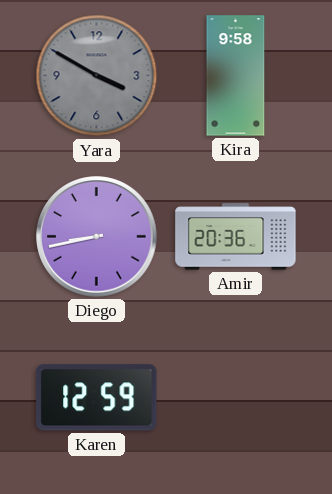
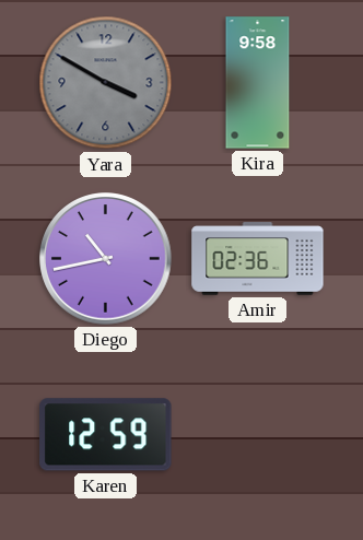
Diego: 8:43 -> 10:43
Amir: 20:36 -> 02:36
